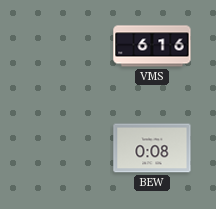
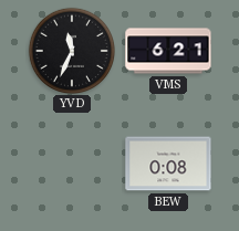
YVD: none -> 11:34
VMS: 6:16 -> 6:21
